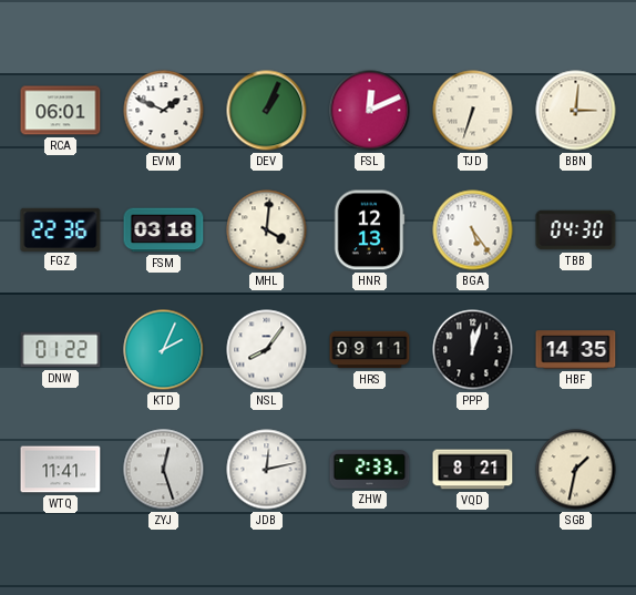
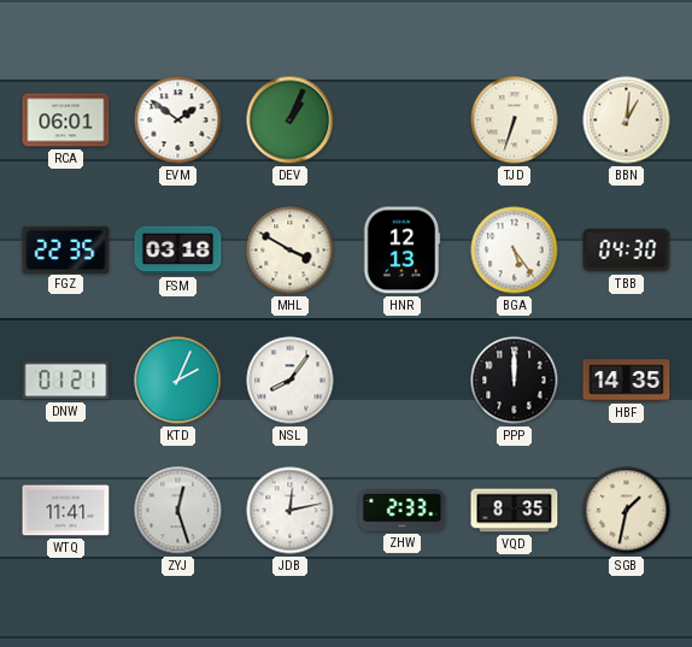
EVM: 1:49 -> 1:51
FSL: 12:11 -> none
BBN: 3:01 -> 1:01
FGZ: 22:36 -> 22:35
MHL: 4:01 -> 3:50
DNW: 01:22 -> 01:21
HRS: 09:11 -> none
PPP: 12:03 -> 12:00
VQD: 8:21 -> 8:35
